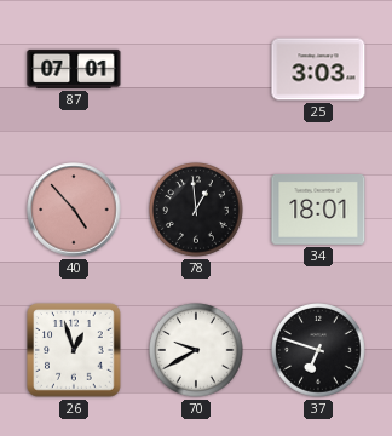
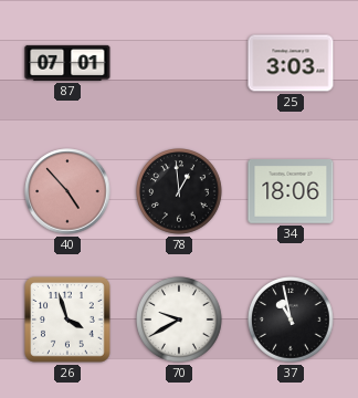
34: 18:01 -> 18:06
26: 12:57 -> 3:57
37: 6:48 -> 10:58
